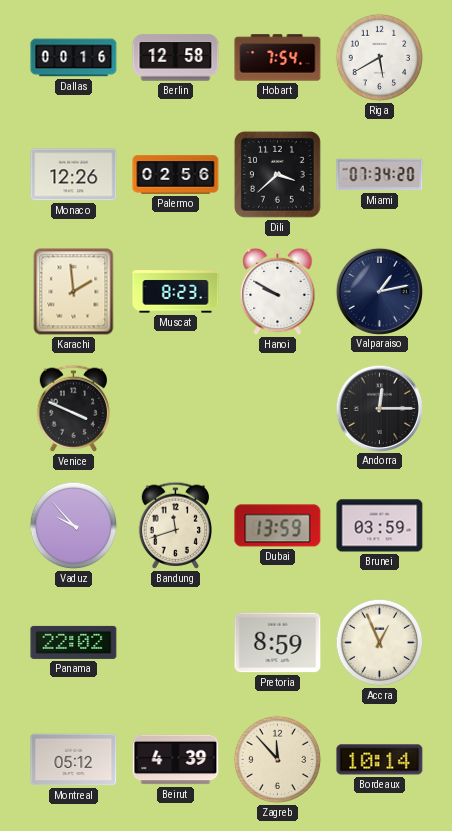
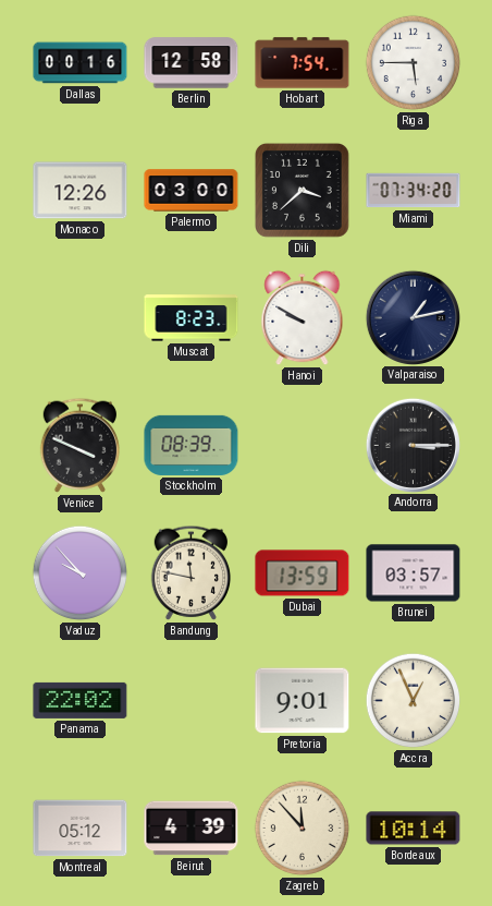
Riga: 5:40 -> 5:45
Palermo: 02:56 -> 03:00
Karachi: 1:59 -> none
Stockholm: none -> 08:39
Andorra: 12:15 -> 3:15
Bandung: 11:42 -> 11:47
Brunei: 03:59 -> 03:57
Pretoria: 8:59 -> 9:01
